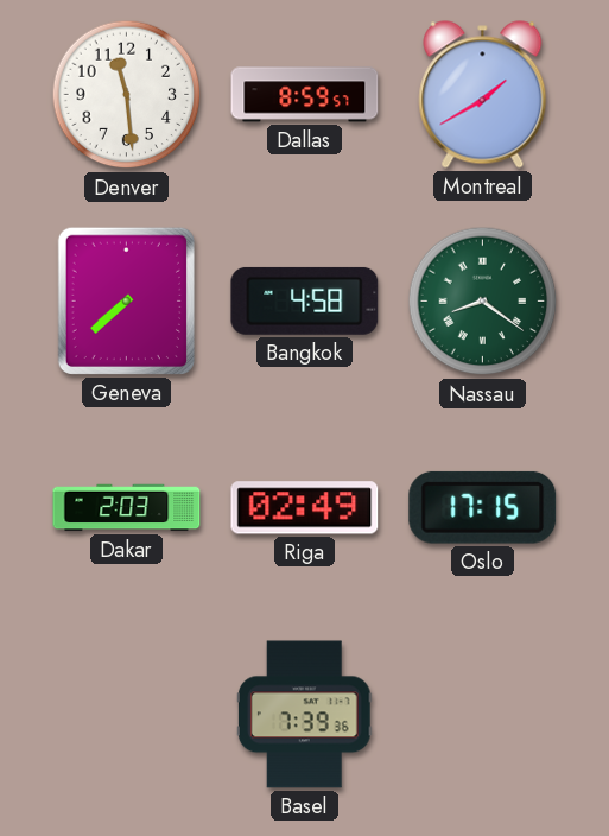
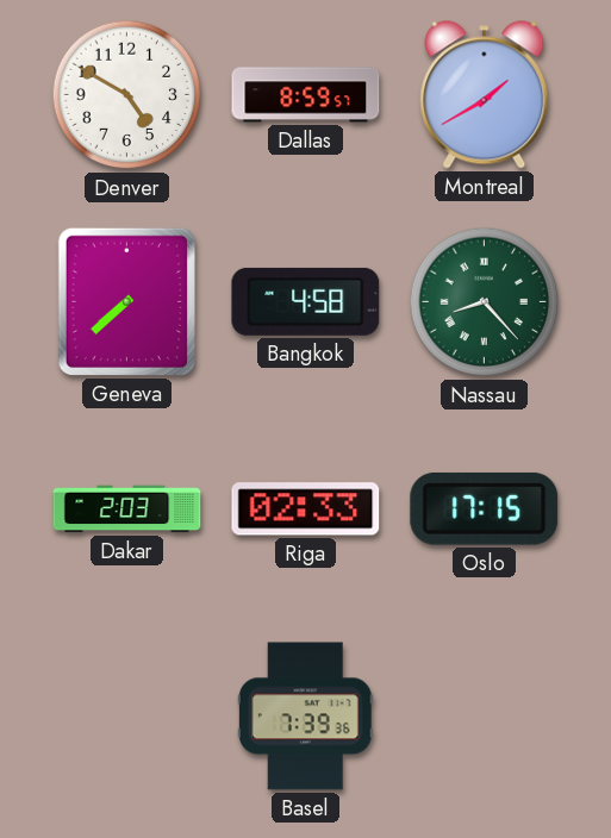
Denver: 11:29 -> 4:50
Nassau: 8:21 -> 8:23
Riga: 02:49 -> 02:33
